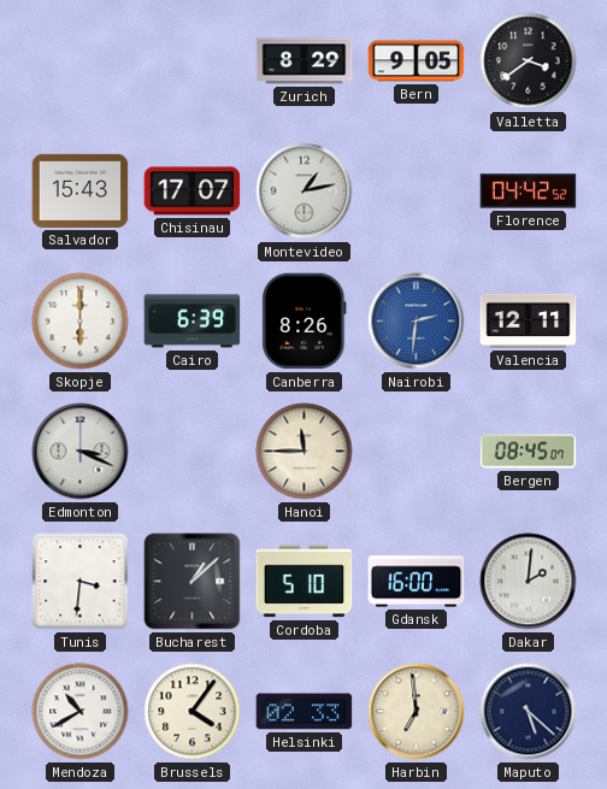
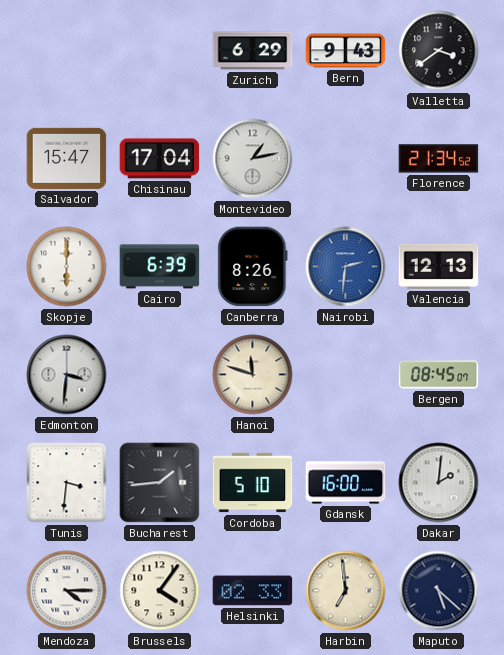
Zurich: 8:29 -> 6:29
Bern: 9:05 -> 9:43
Salvador: 15:43 -> 15:47
Chisinau: 17:07 -> 17:04
Florence: 04:42 -> 21:34
Valencia: 12:11 -> 12:13
Edmonton: 3:19 -> 3:31
Hanoi: 11:45 -> 11:48
Bucharest: 1:08 -> 1:44
Mendoza: 10:40 -> 4:15
